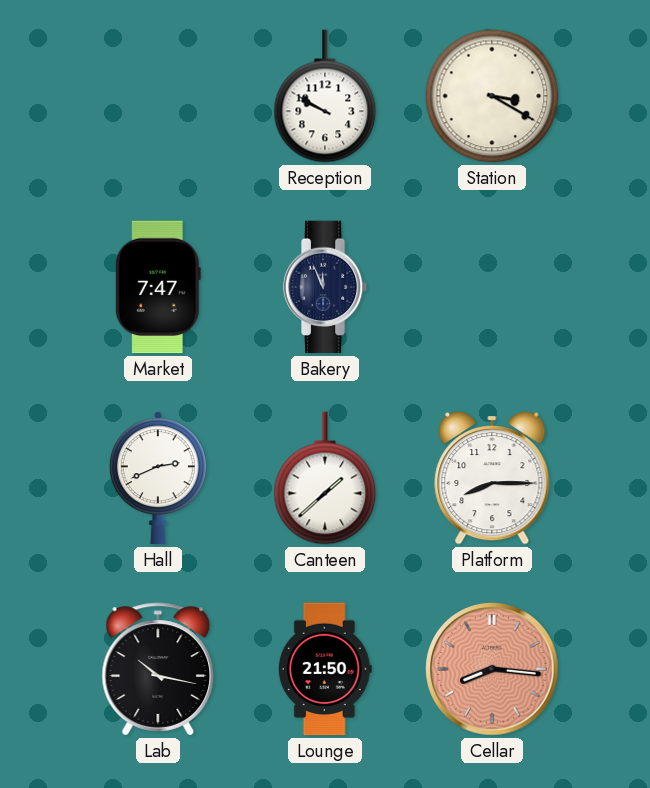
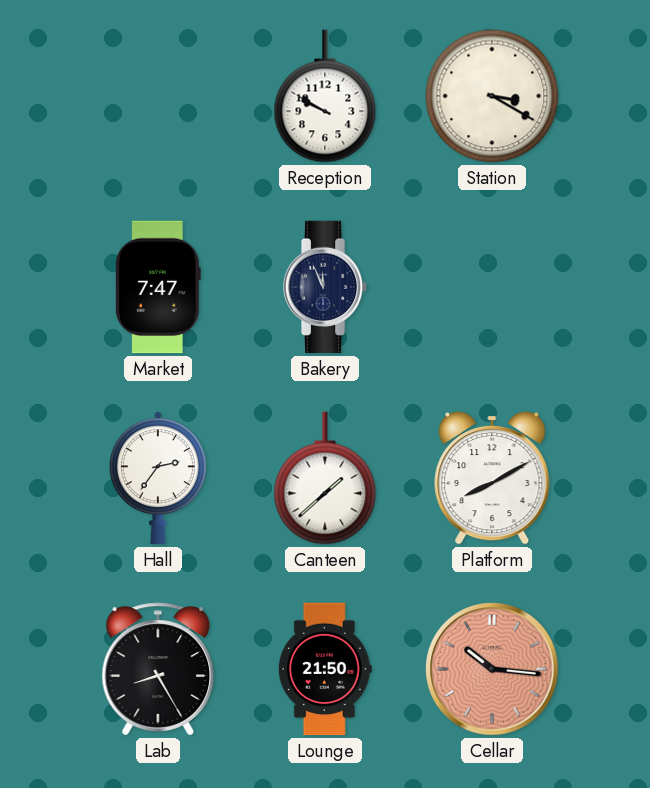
Hall: 2:41 -> 2:36
Platform: 8:15 -> 8:10
Lab: 10:17 -> 8:25
Cellar: 8:16 -> 10:16
